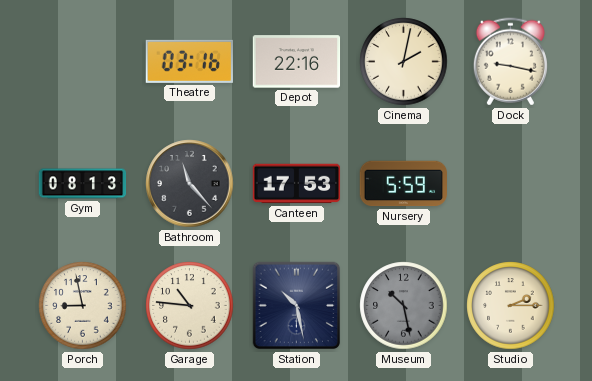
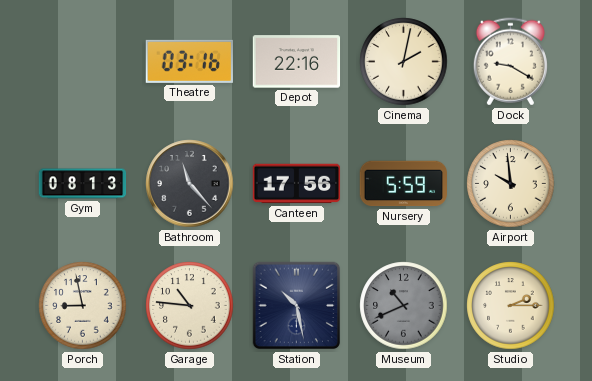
Dock: 9:17 -> 9:20
Canteen: 17:53 -> 17:56
Airport: none -> 9:59
Museum: 10:28 -> 10:41
